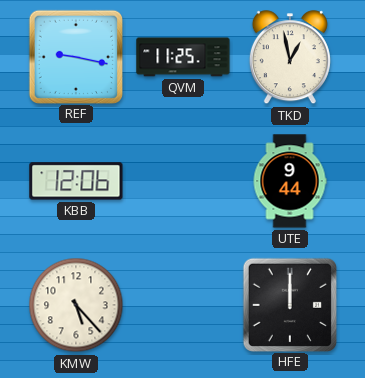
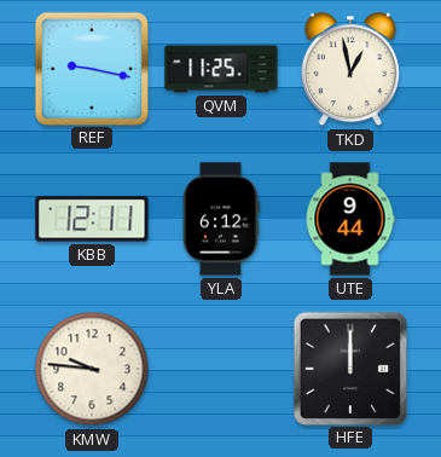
KBB: 12:06 -> 12:11
YLA: none -> 6:12
KMW: 5:23 -> 9:46
